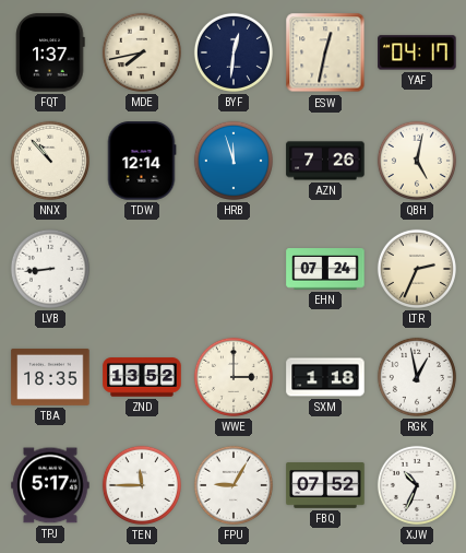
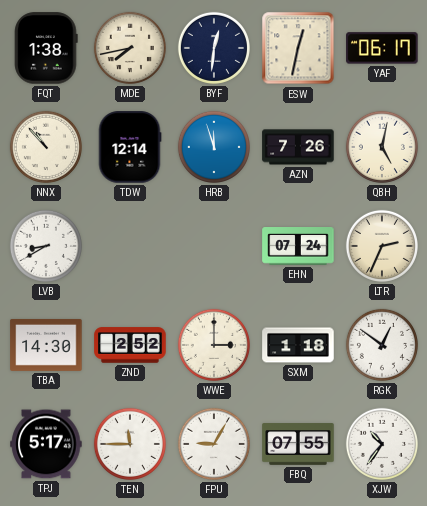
FQT: 1:37 -> 1:38
YAF: 04:17 -> 06:17
LVB: 8:44 -> 8:40
TBA: 18:35 -> 14:30
ZND: 13:52 -> 2:52
RGK: 12:58 -> 12:51
FBQ: 07:52 -> 07:55
XJW: 10:34 -> 10:36
